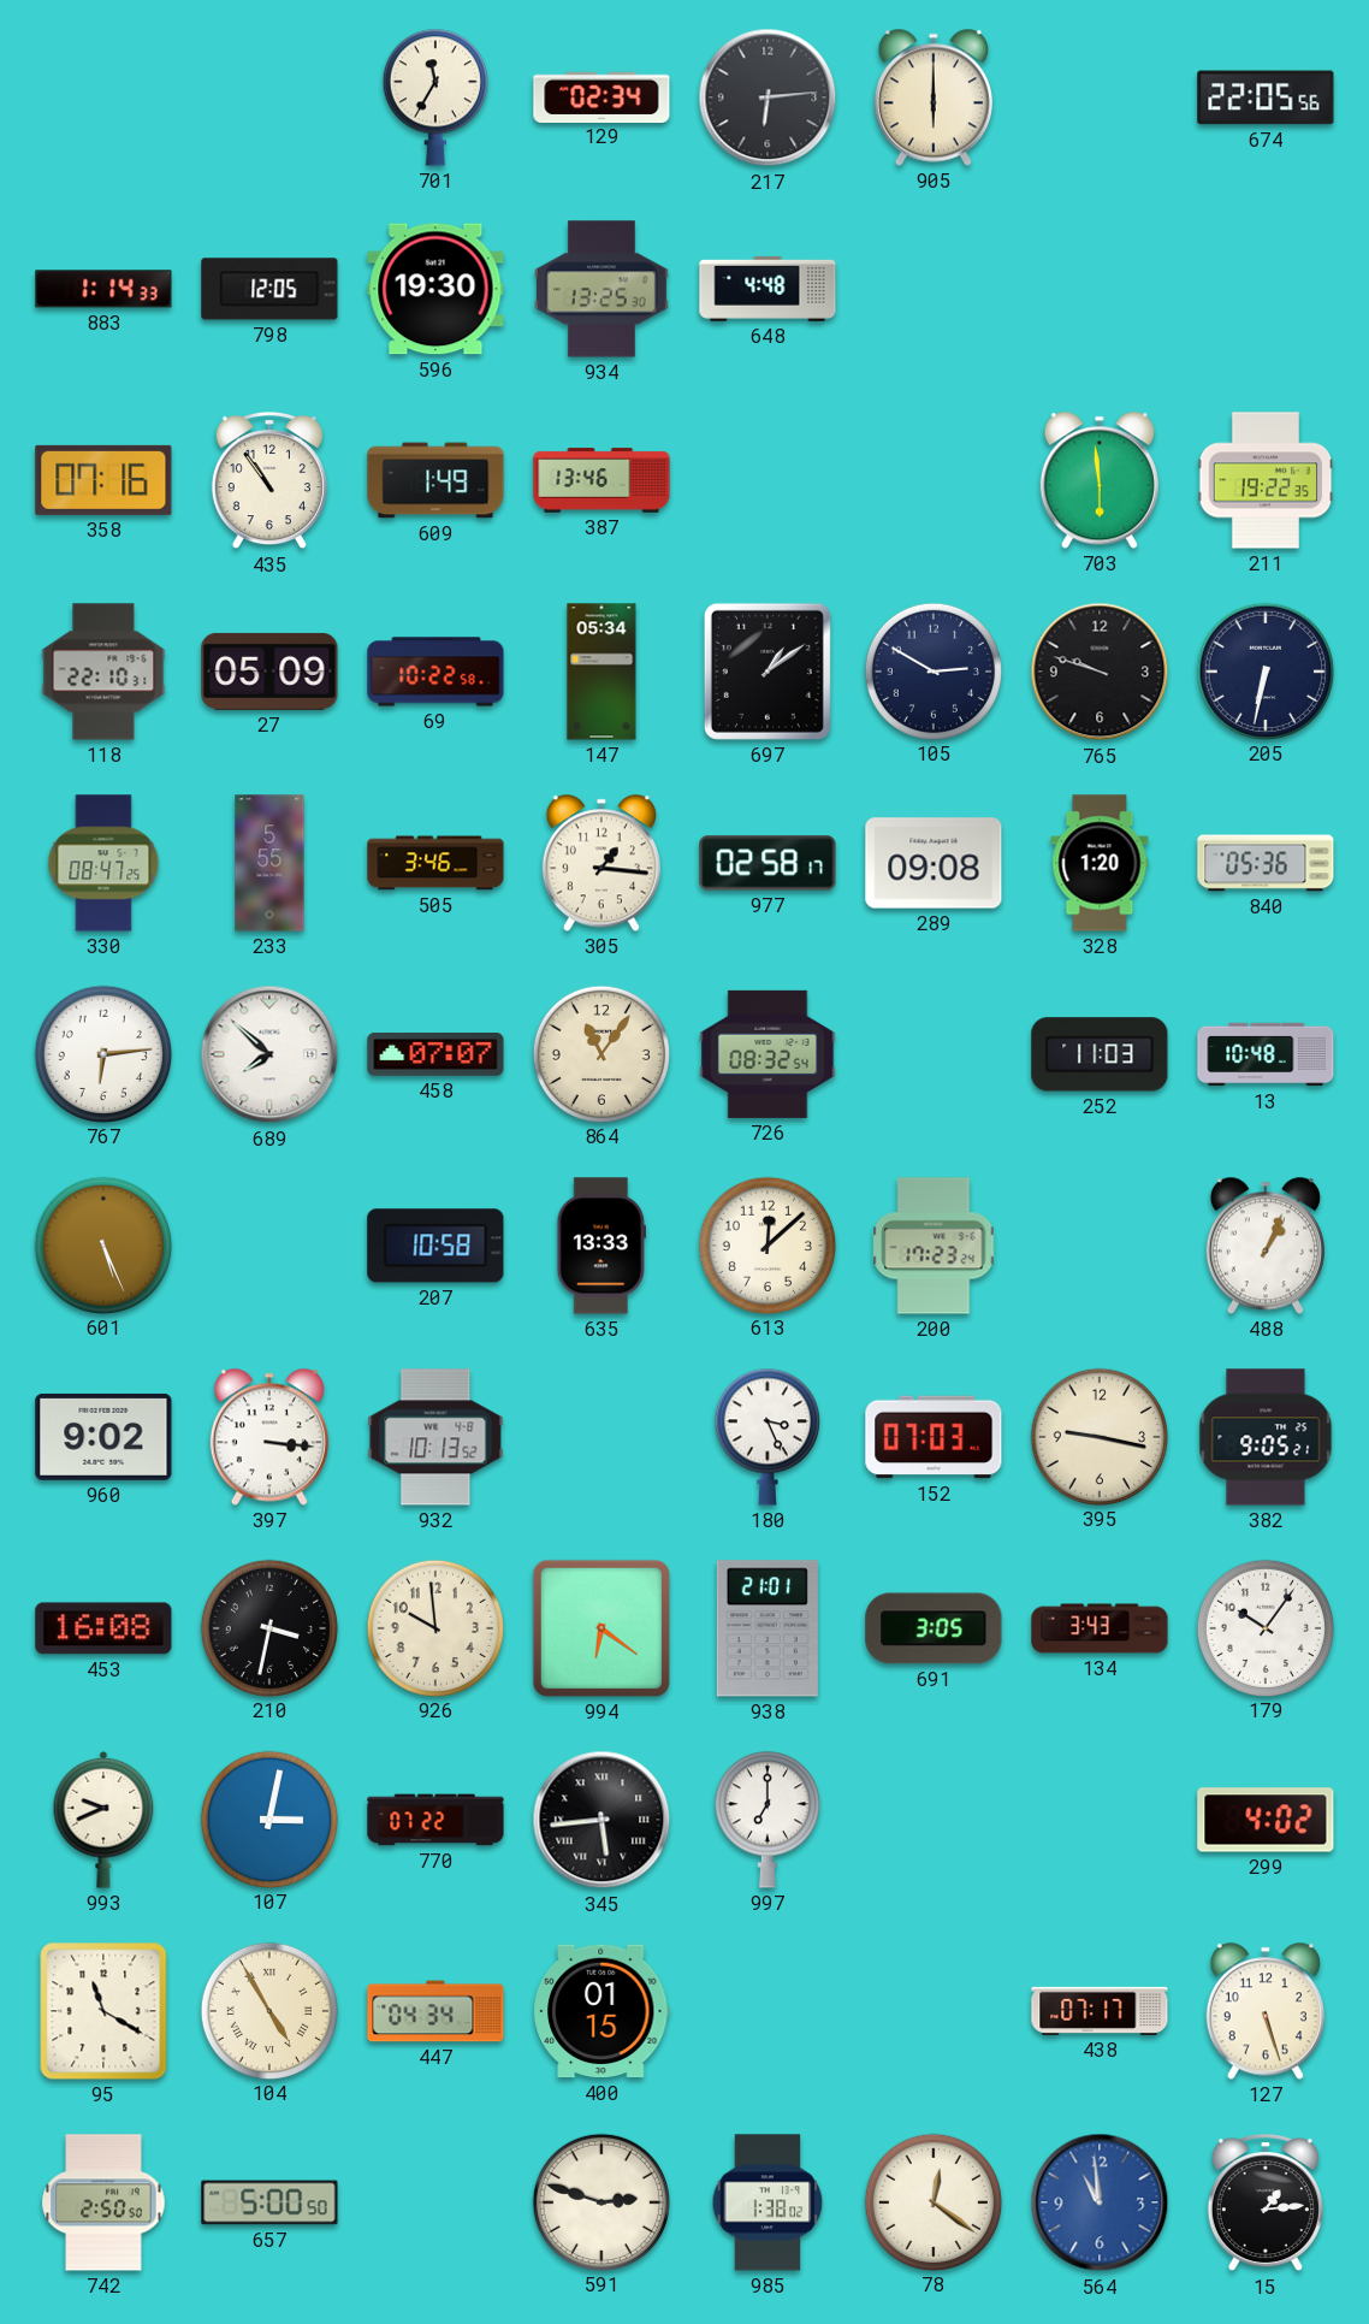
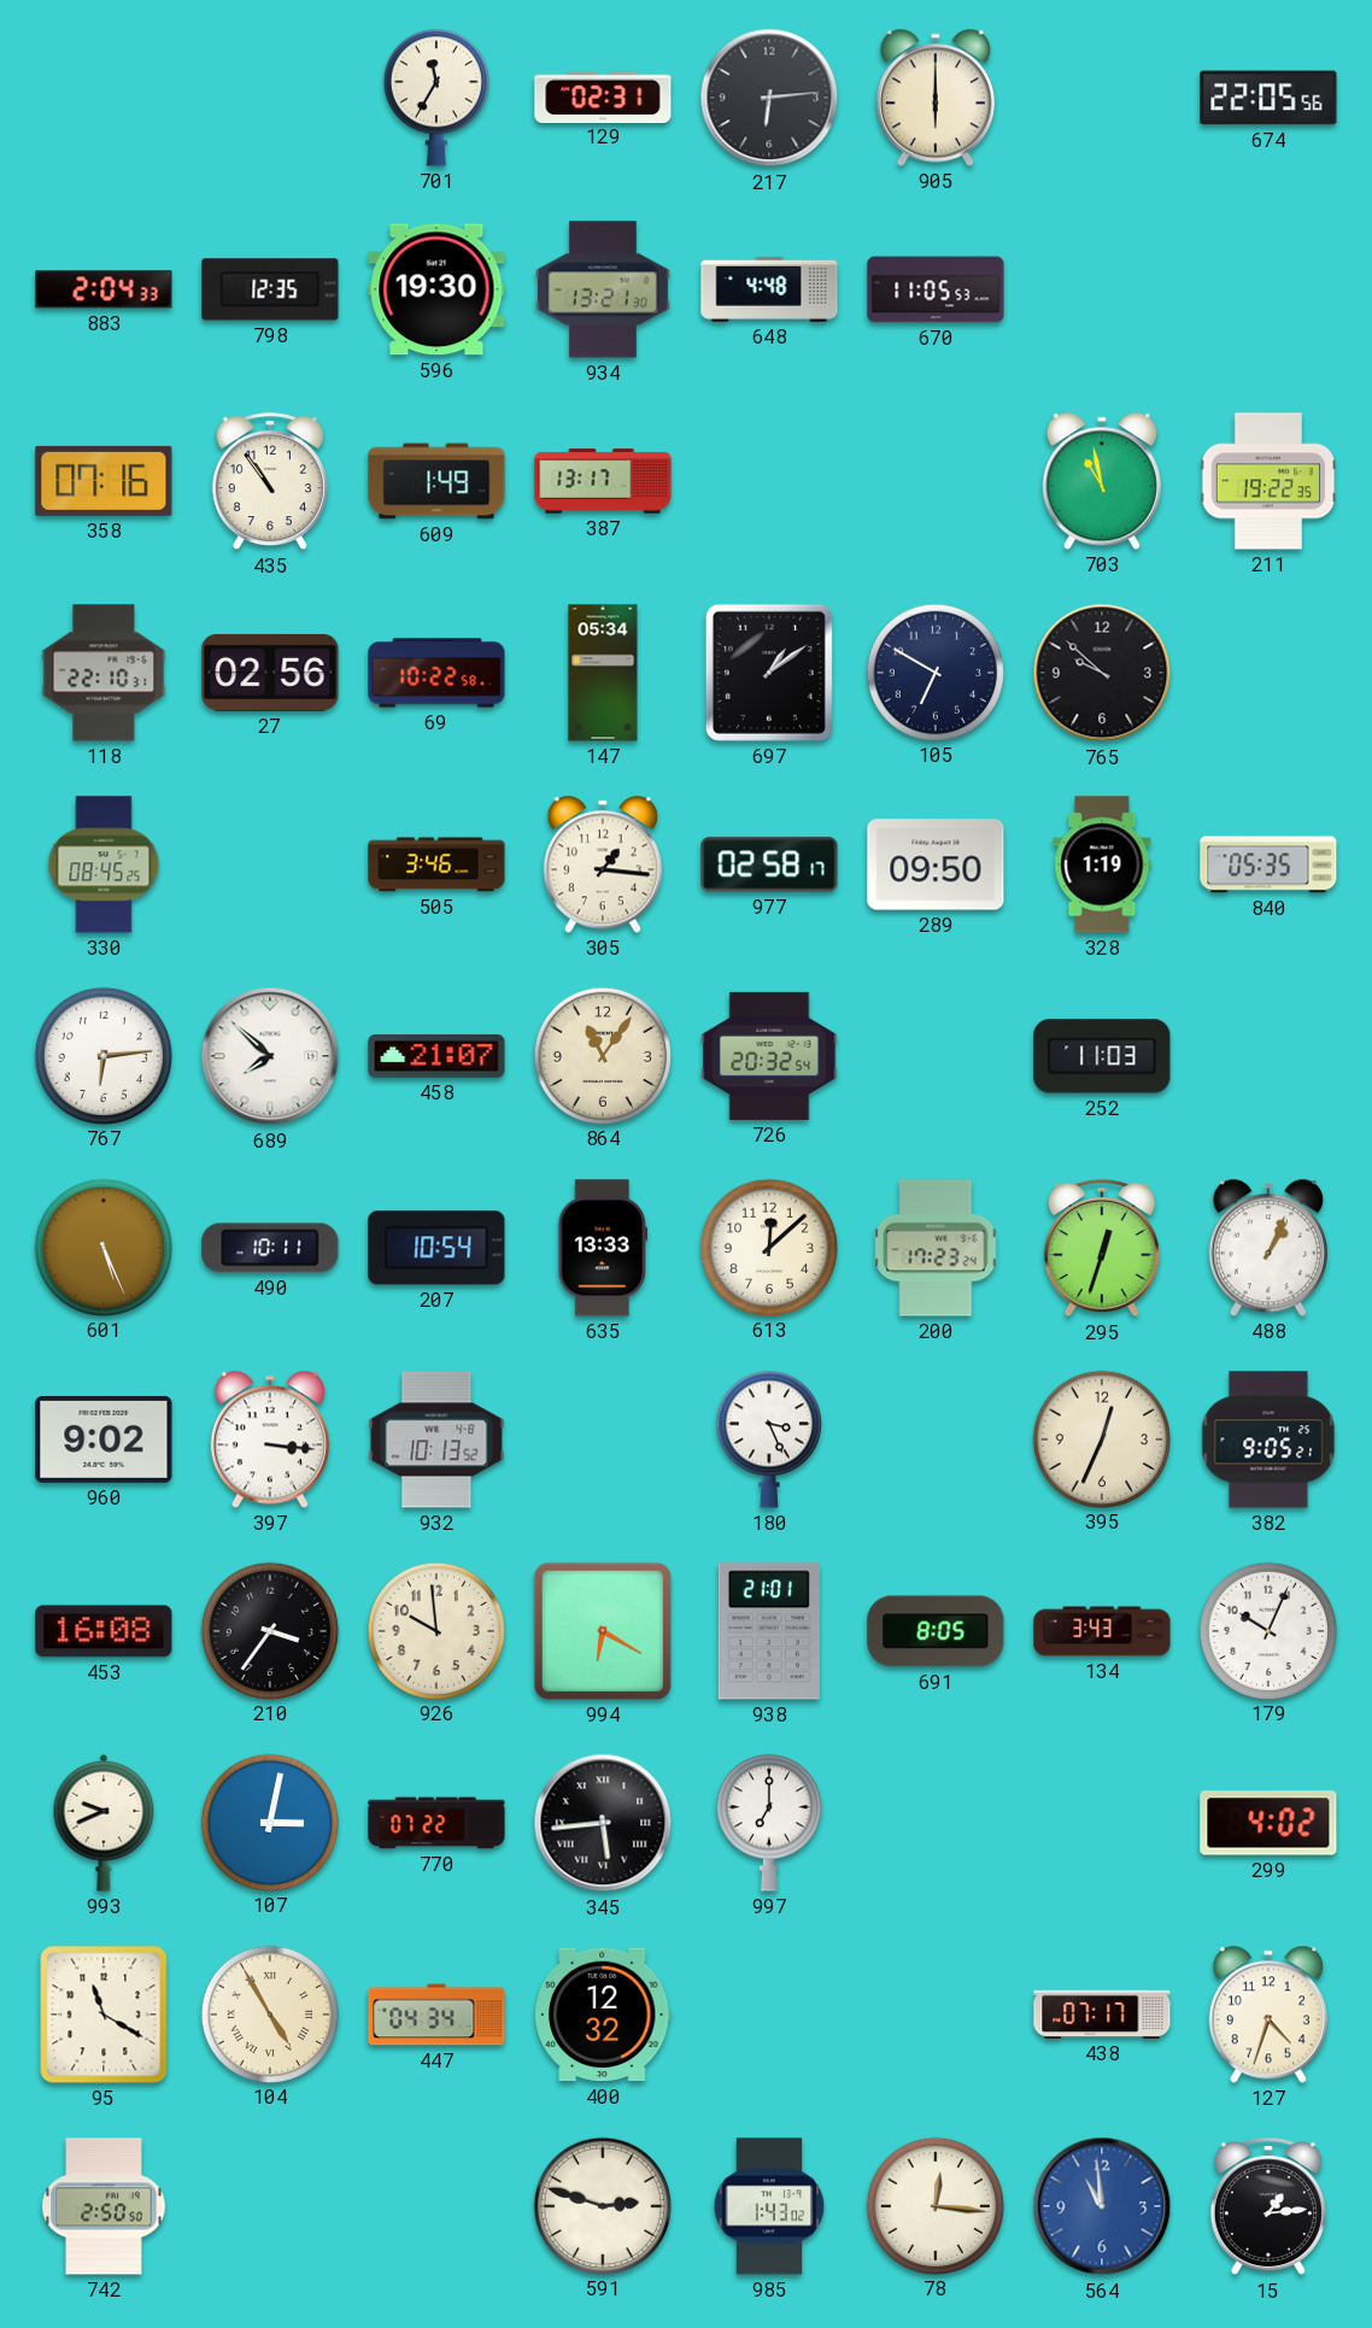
129: 02:34 -> 02:31
883: 1:14 -> 2:04
798: 12:05 -> 12:35
934: 13:25 -> 13:21
670: none -> 11:05
387: 13:46 -> 13:17
703: 5:59 -> 10:58
27: 05:09 -> 02:56
105: 2:50 -> 6:50
765: 9:48 -> 9:52
205: 6:32 -> none
330: 08:47 -> 08:45
233: 5:55 -> none
289: 09:08 -> 09:50
328: 1:20 -> 1:19
840: 05:36 -> 05:35
458: 07:07 -> 21:07
726: 08:32 -> 20:32
13: 10:48 -> none
490: none -> 10:11
207: 10:58 -> 10:54
295: none -> 12:33
152: 07:03 -> none
395: 9:17 -> 12:34
210: 3:32 -> 3:36
994: 6:21 -> 6:20
691: 3:05 -> 8:05
179: 10:06 -> 10:04
400: 01:15 -> 12:32
127: 5:27 -> 4:33
657: 5:00 -> none
985: 1:38 -> 1:43
78: 12:21 -> 12:16
